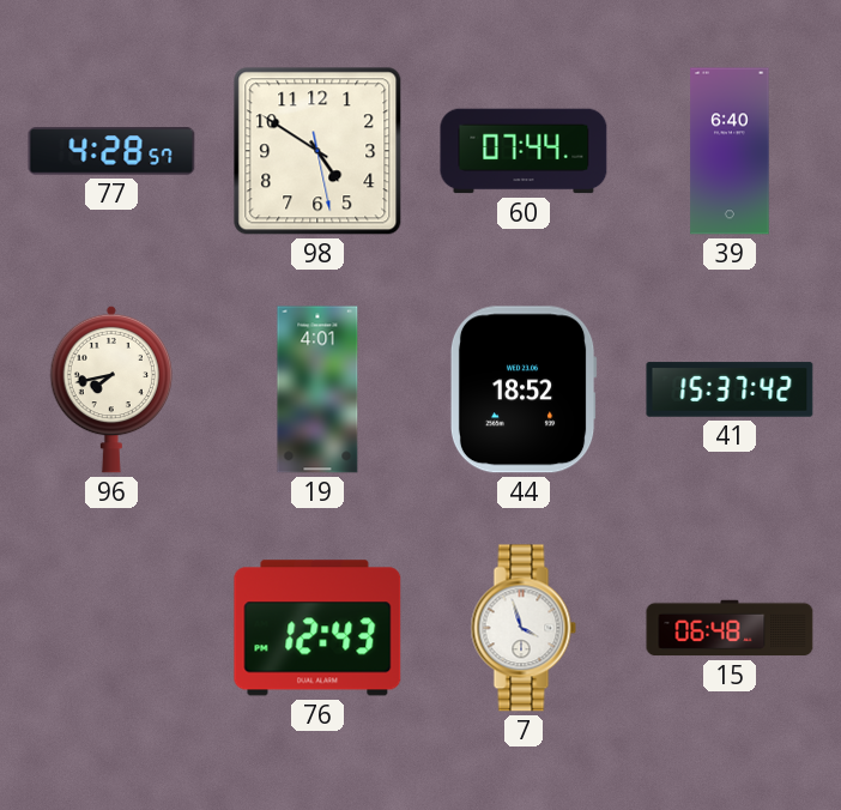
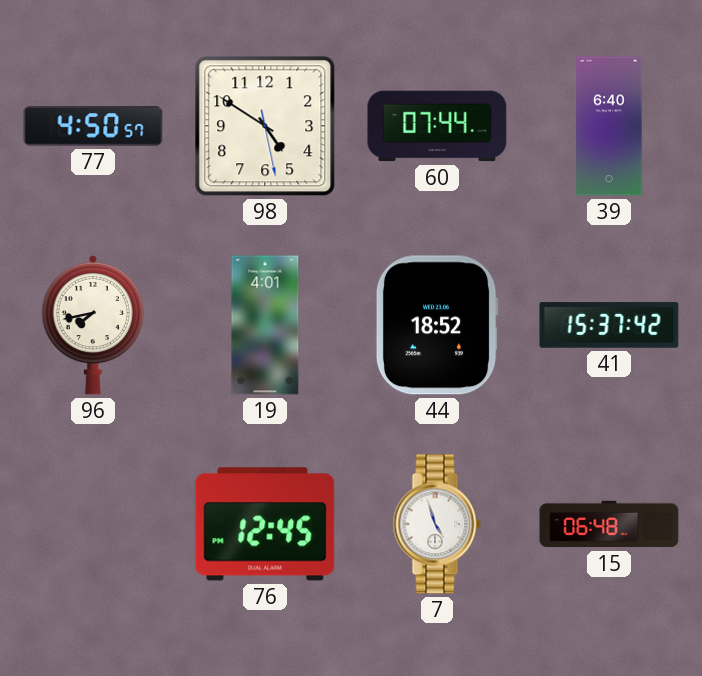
77: 4:28 -> 4:50
76: 12:43 -> 12:45
7: 3:57 -> 4:57
